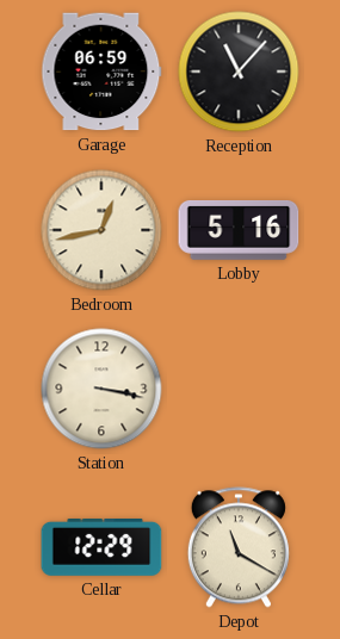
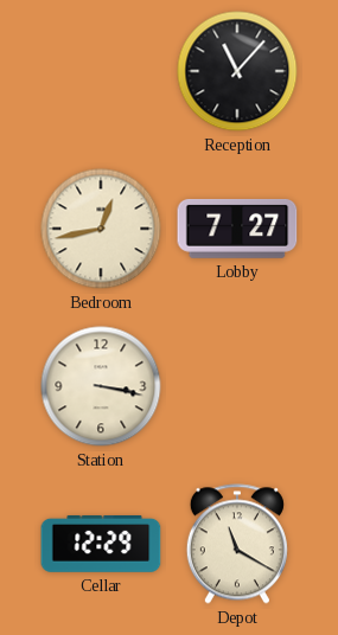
Garage: 06:59 -> none
Lobby: 5:16 -> 7:27
